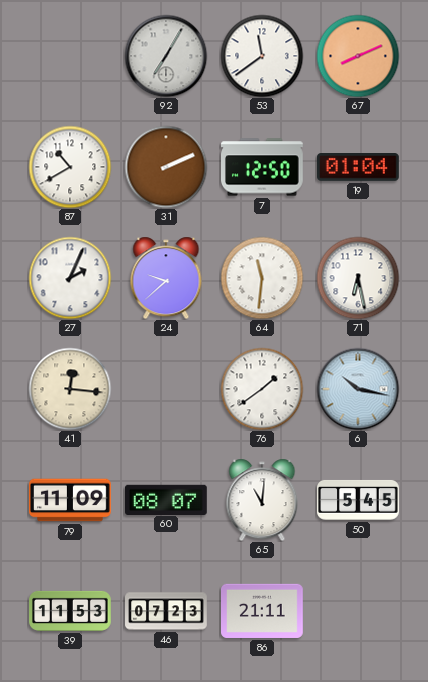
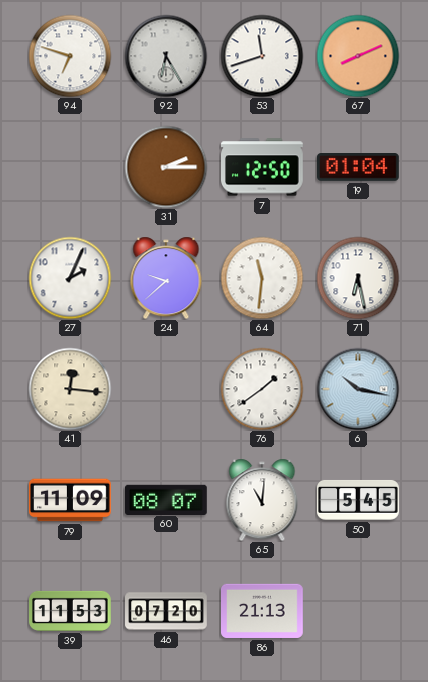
94: none -> 6:48
92: 7:05 -> 6:25
53: 11:39 -> 11:42
87: 10:40 -> none
31: 2:11 -> 2:15
46: 07:23 -> 07:20
86: 21:11 -> 21:13
